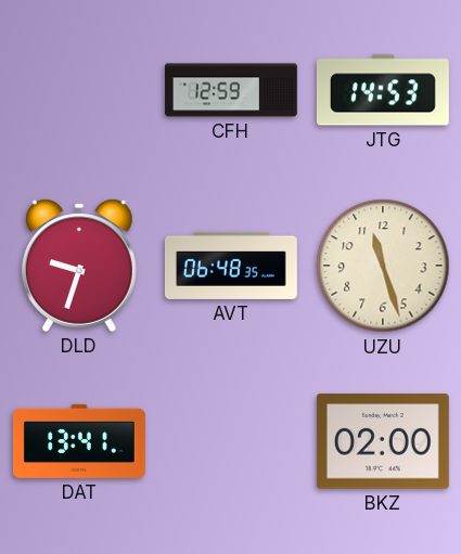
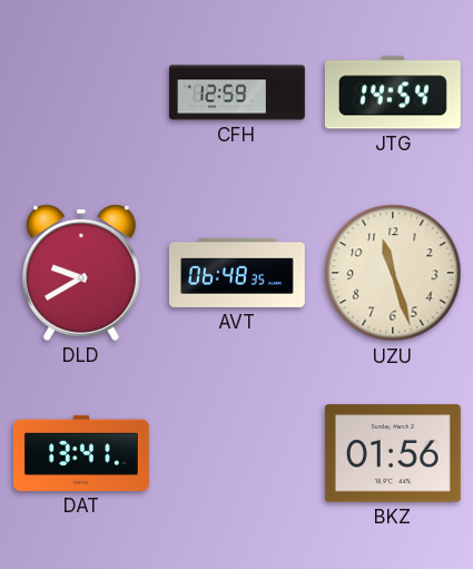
JTG: 14:53 -> 14:54
DLD: 9:33 -> 9:40
BKZ: 02:00 -> 01:56
